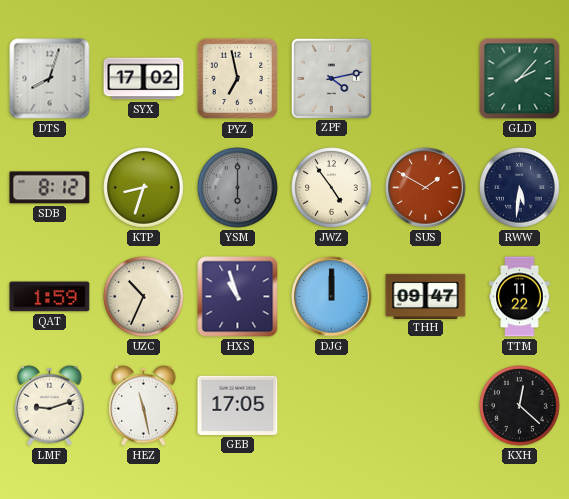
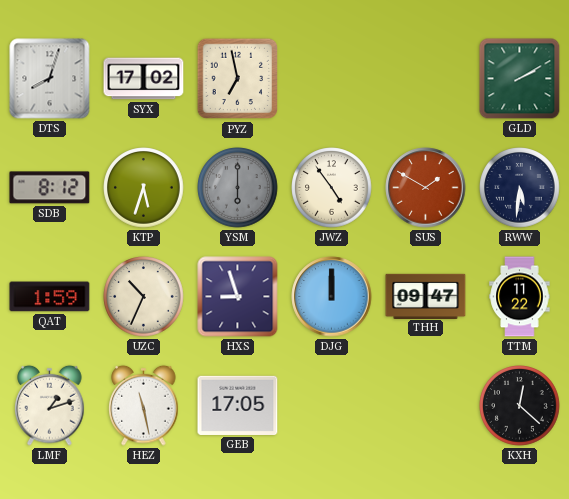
ZPF: 4:13 -> none
GLD: 2:07 -> 2:10
KTP: 8:33 -> 5:33
HXS: 10:57 -> 8:57
LMF: 9:12 -> 1:12
